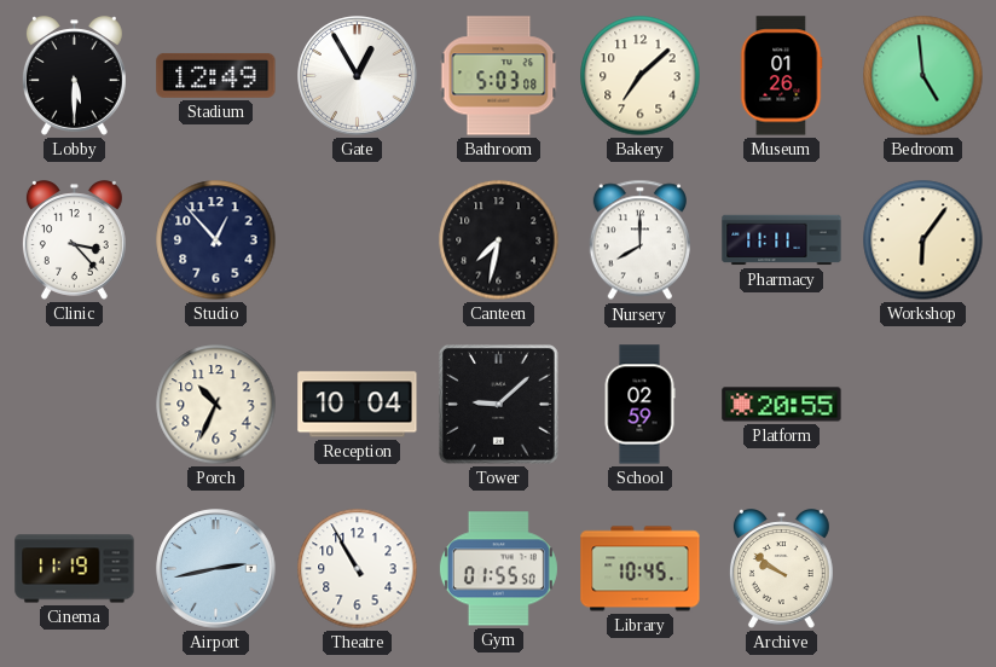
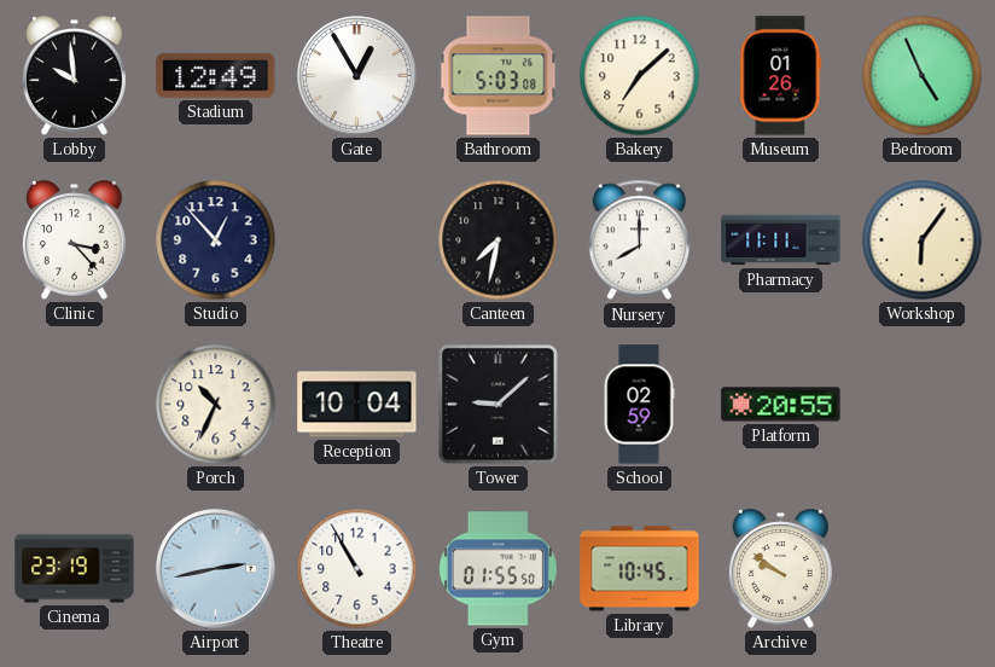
Lobby: 5:30 -> 9:59
Bedroom: 4:59 -> 4:56
Cinema: 11:19 -> 23:19
